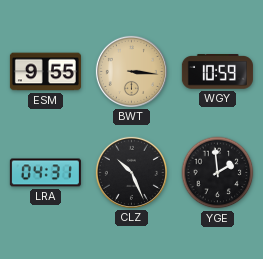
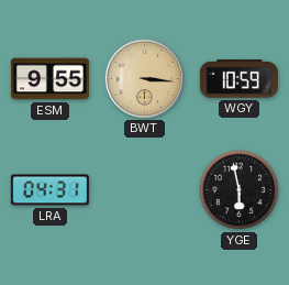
CLZ: 10:26 -> none
YGE: 1:59 -> 5:58
